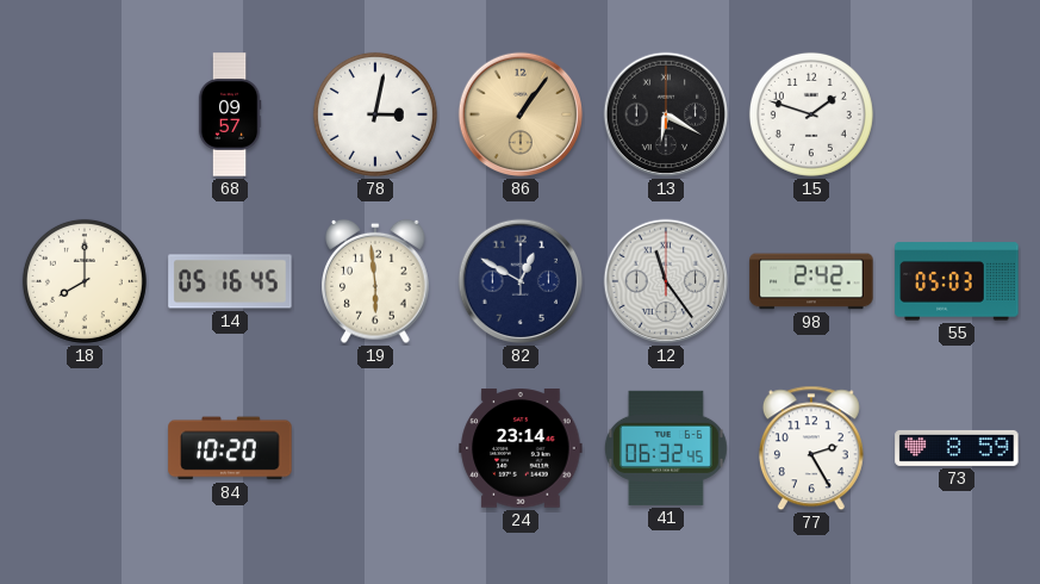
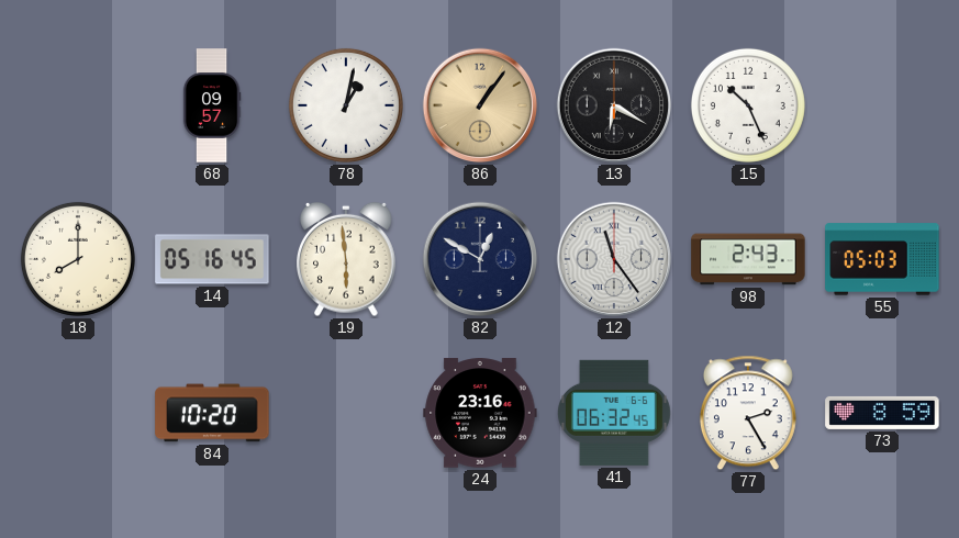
78: 3:02 -> 1:02
15: 1:48 -> 10:26
98: 2:42 -> 2:43
24: 23:14 -> 23:16
